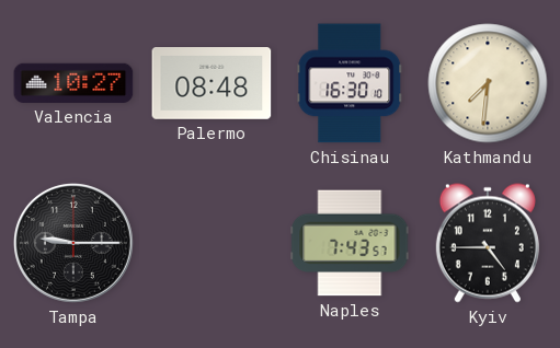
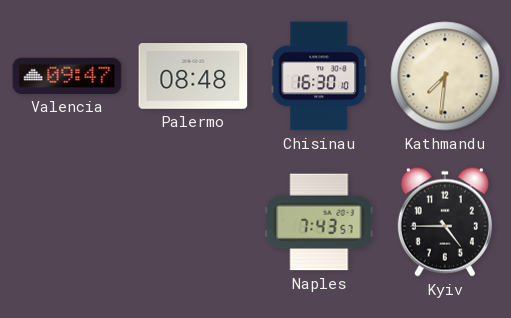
Valencia: 10:27 -> 09:47
Tampa: 9:15 -> none
